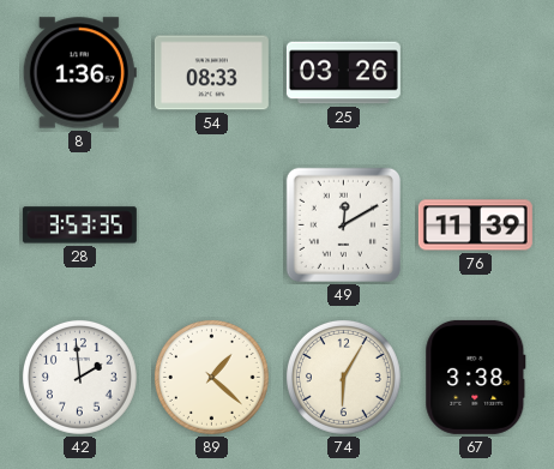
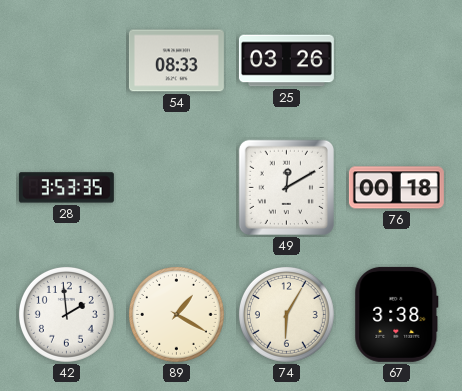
8: 1:36 -> none
76: 11:39 -> 00:18
89: 1:22 -> 1:20
